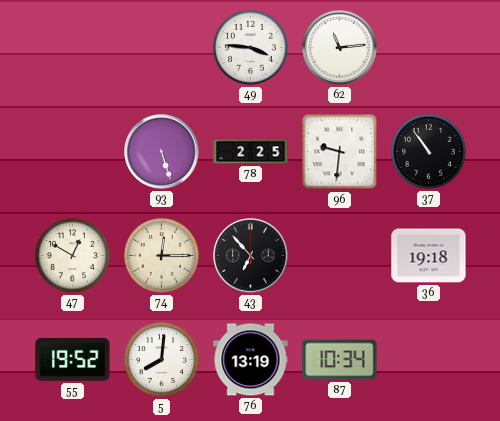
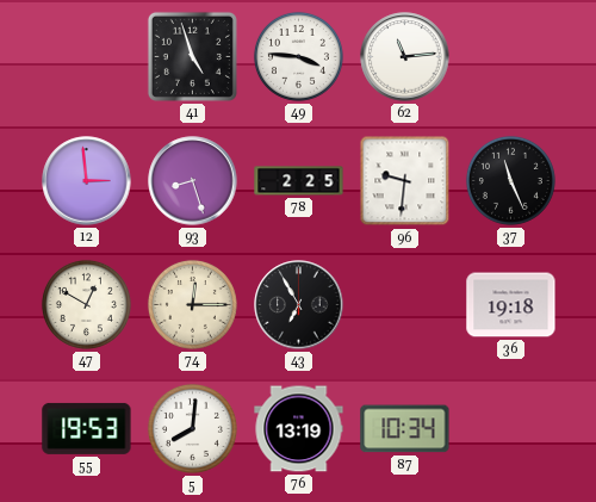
41: none -> 4:57
12: none -> 2:59
93: 5:27 -> 8:27
37: 10:54 -> 11:26
43: 6:53 -> 6:55
55: 19:52 -> 19:53
